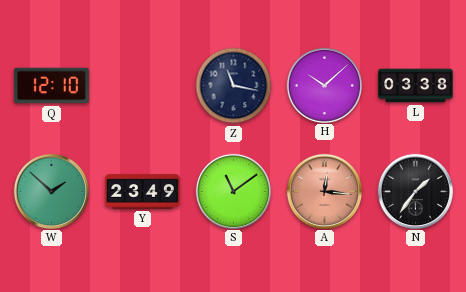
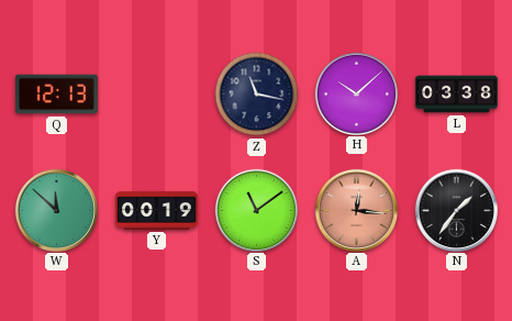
Q: 12:10 -> 12:13
W: 1:52 -> 11:52
Y: 23:49 -> 00:19
